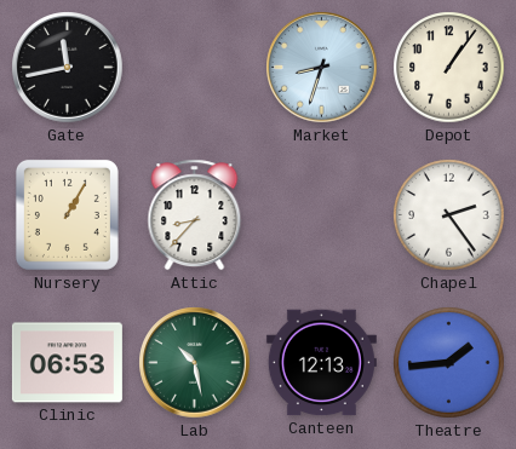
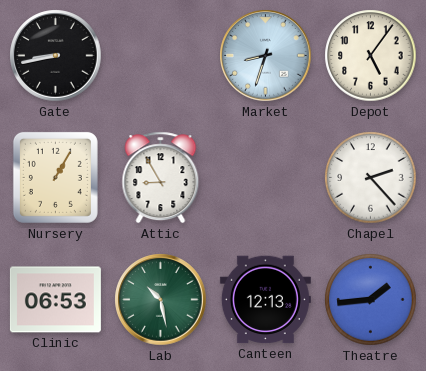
Gate: 11:43 -> 8:43
Depot: 1:06 -> 5:06
Attic: 8:37 -> 8:55
Chapel: 2:24 -> 2:23
